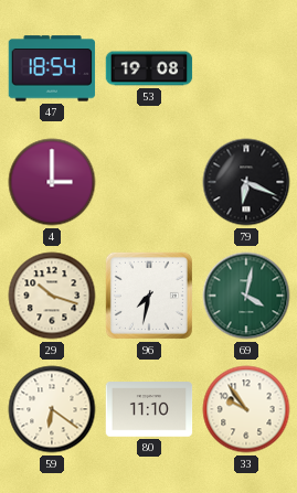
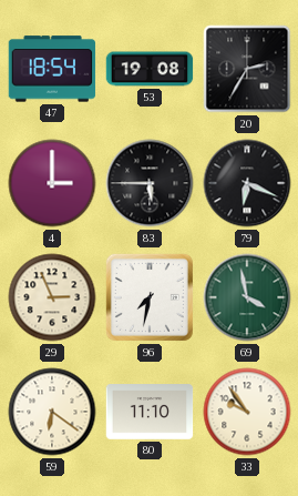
20: none -> 2:35
83: none -> 5:45
29: 10:18 -> 2:56
69: 4:02 -> 3:58
